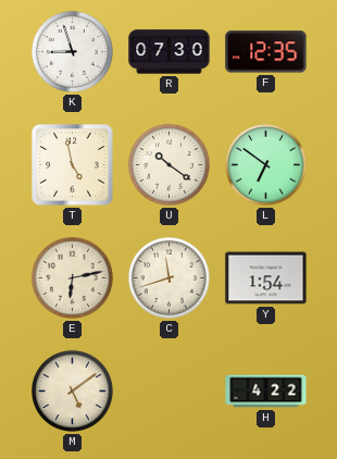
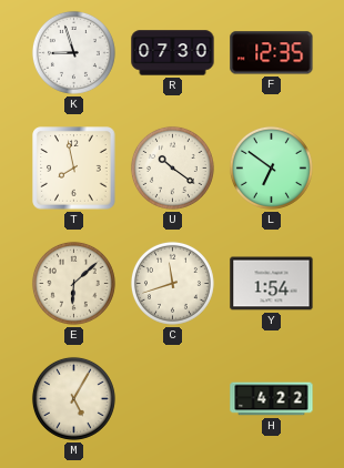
T: 4:58 -> 7:58
E: 6:13 -> 6:08
M: 5:09 -> 5:05
